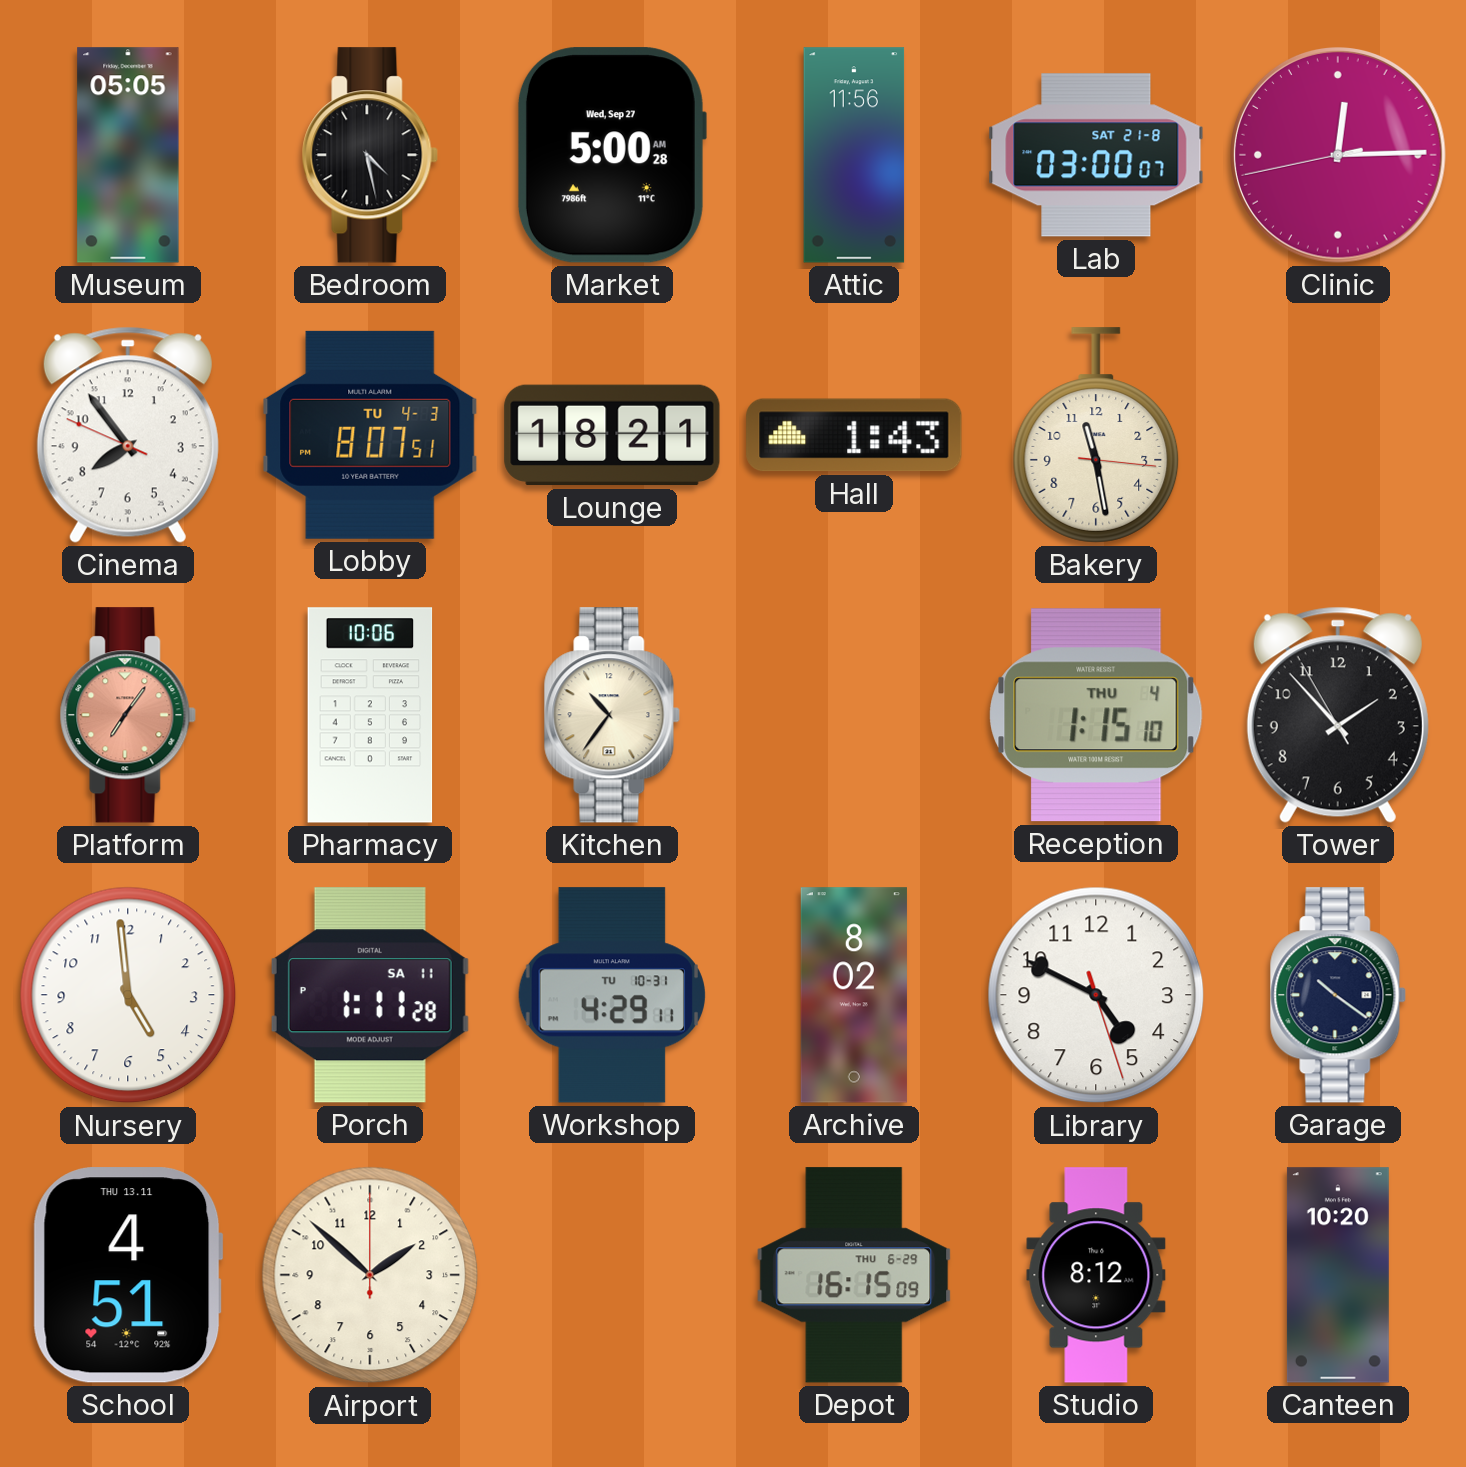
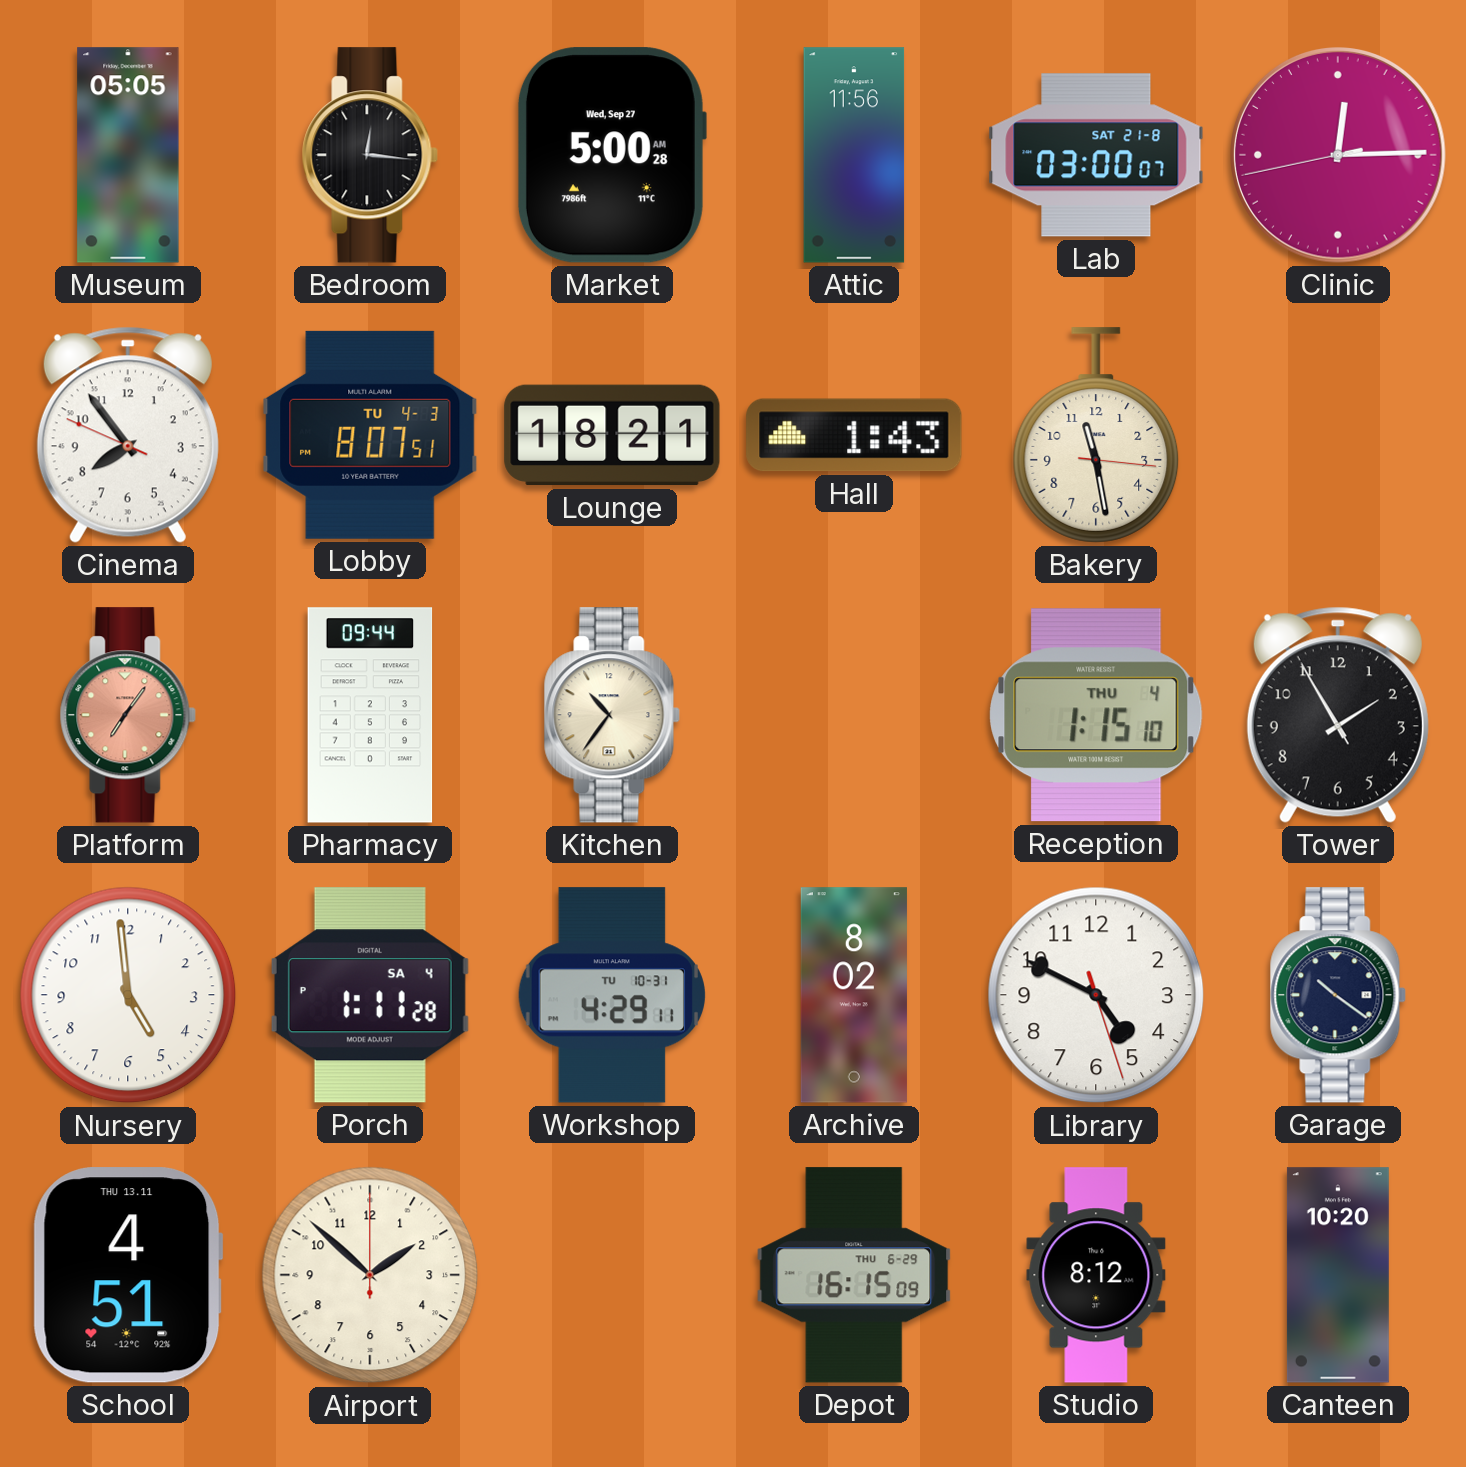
Bedroom: 4:28 -> 12:16
Pharmacy: 10:06 -> 09:44
Tower: 1:52 -> 1:54
Porch date: SA 11 -> SA 4
